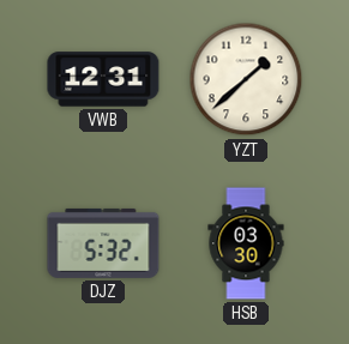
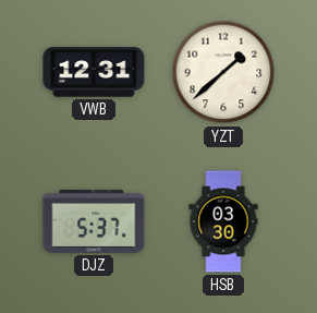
DJZ: 5:32 -> 5:37
